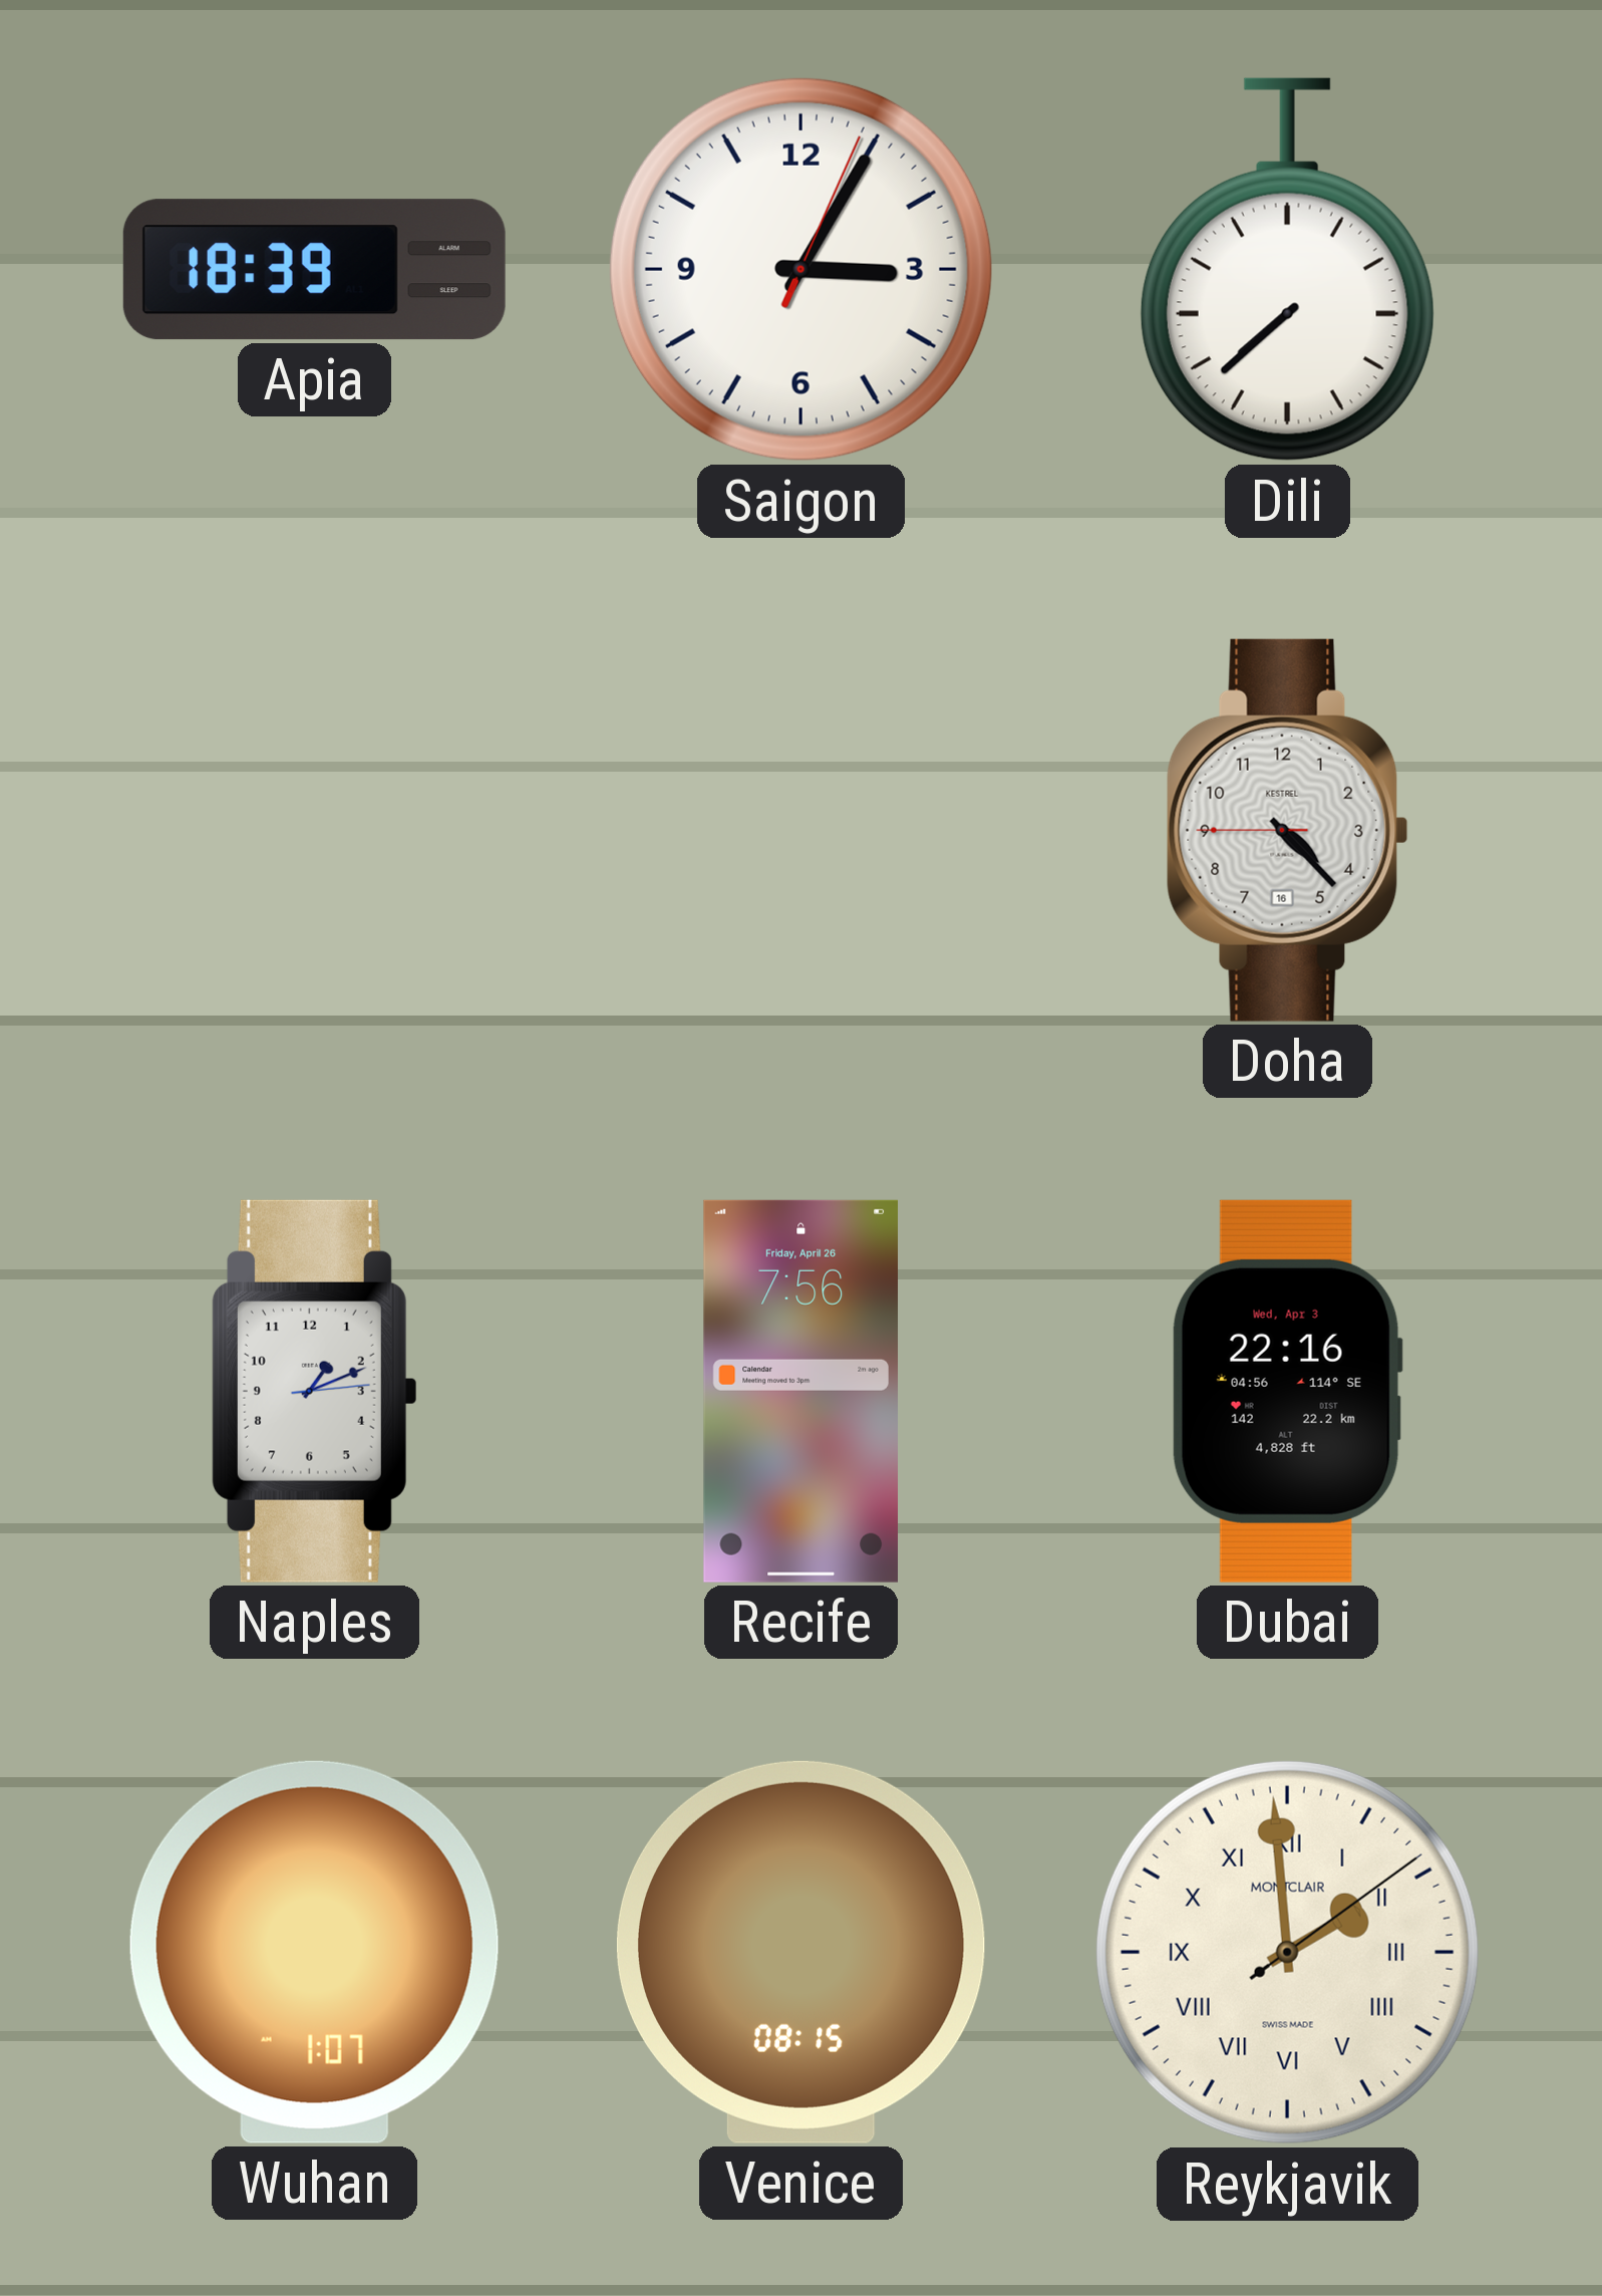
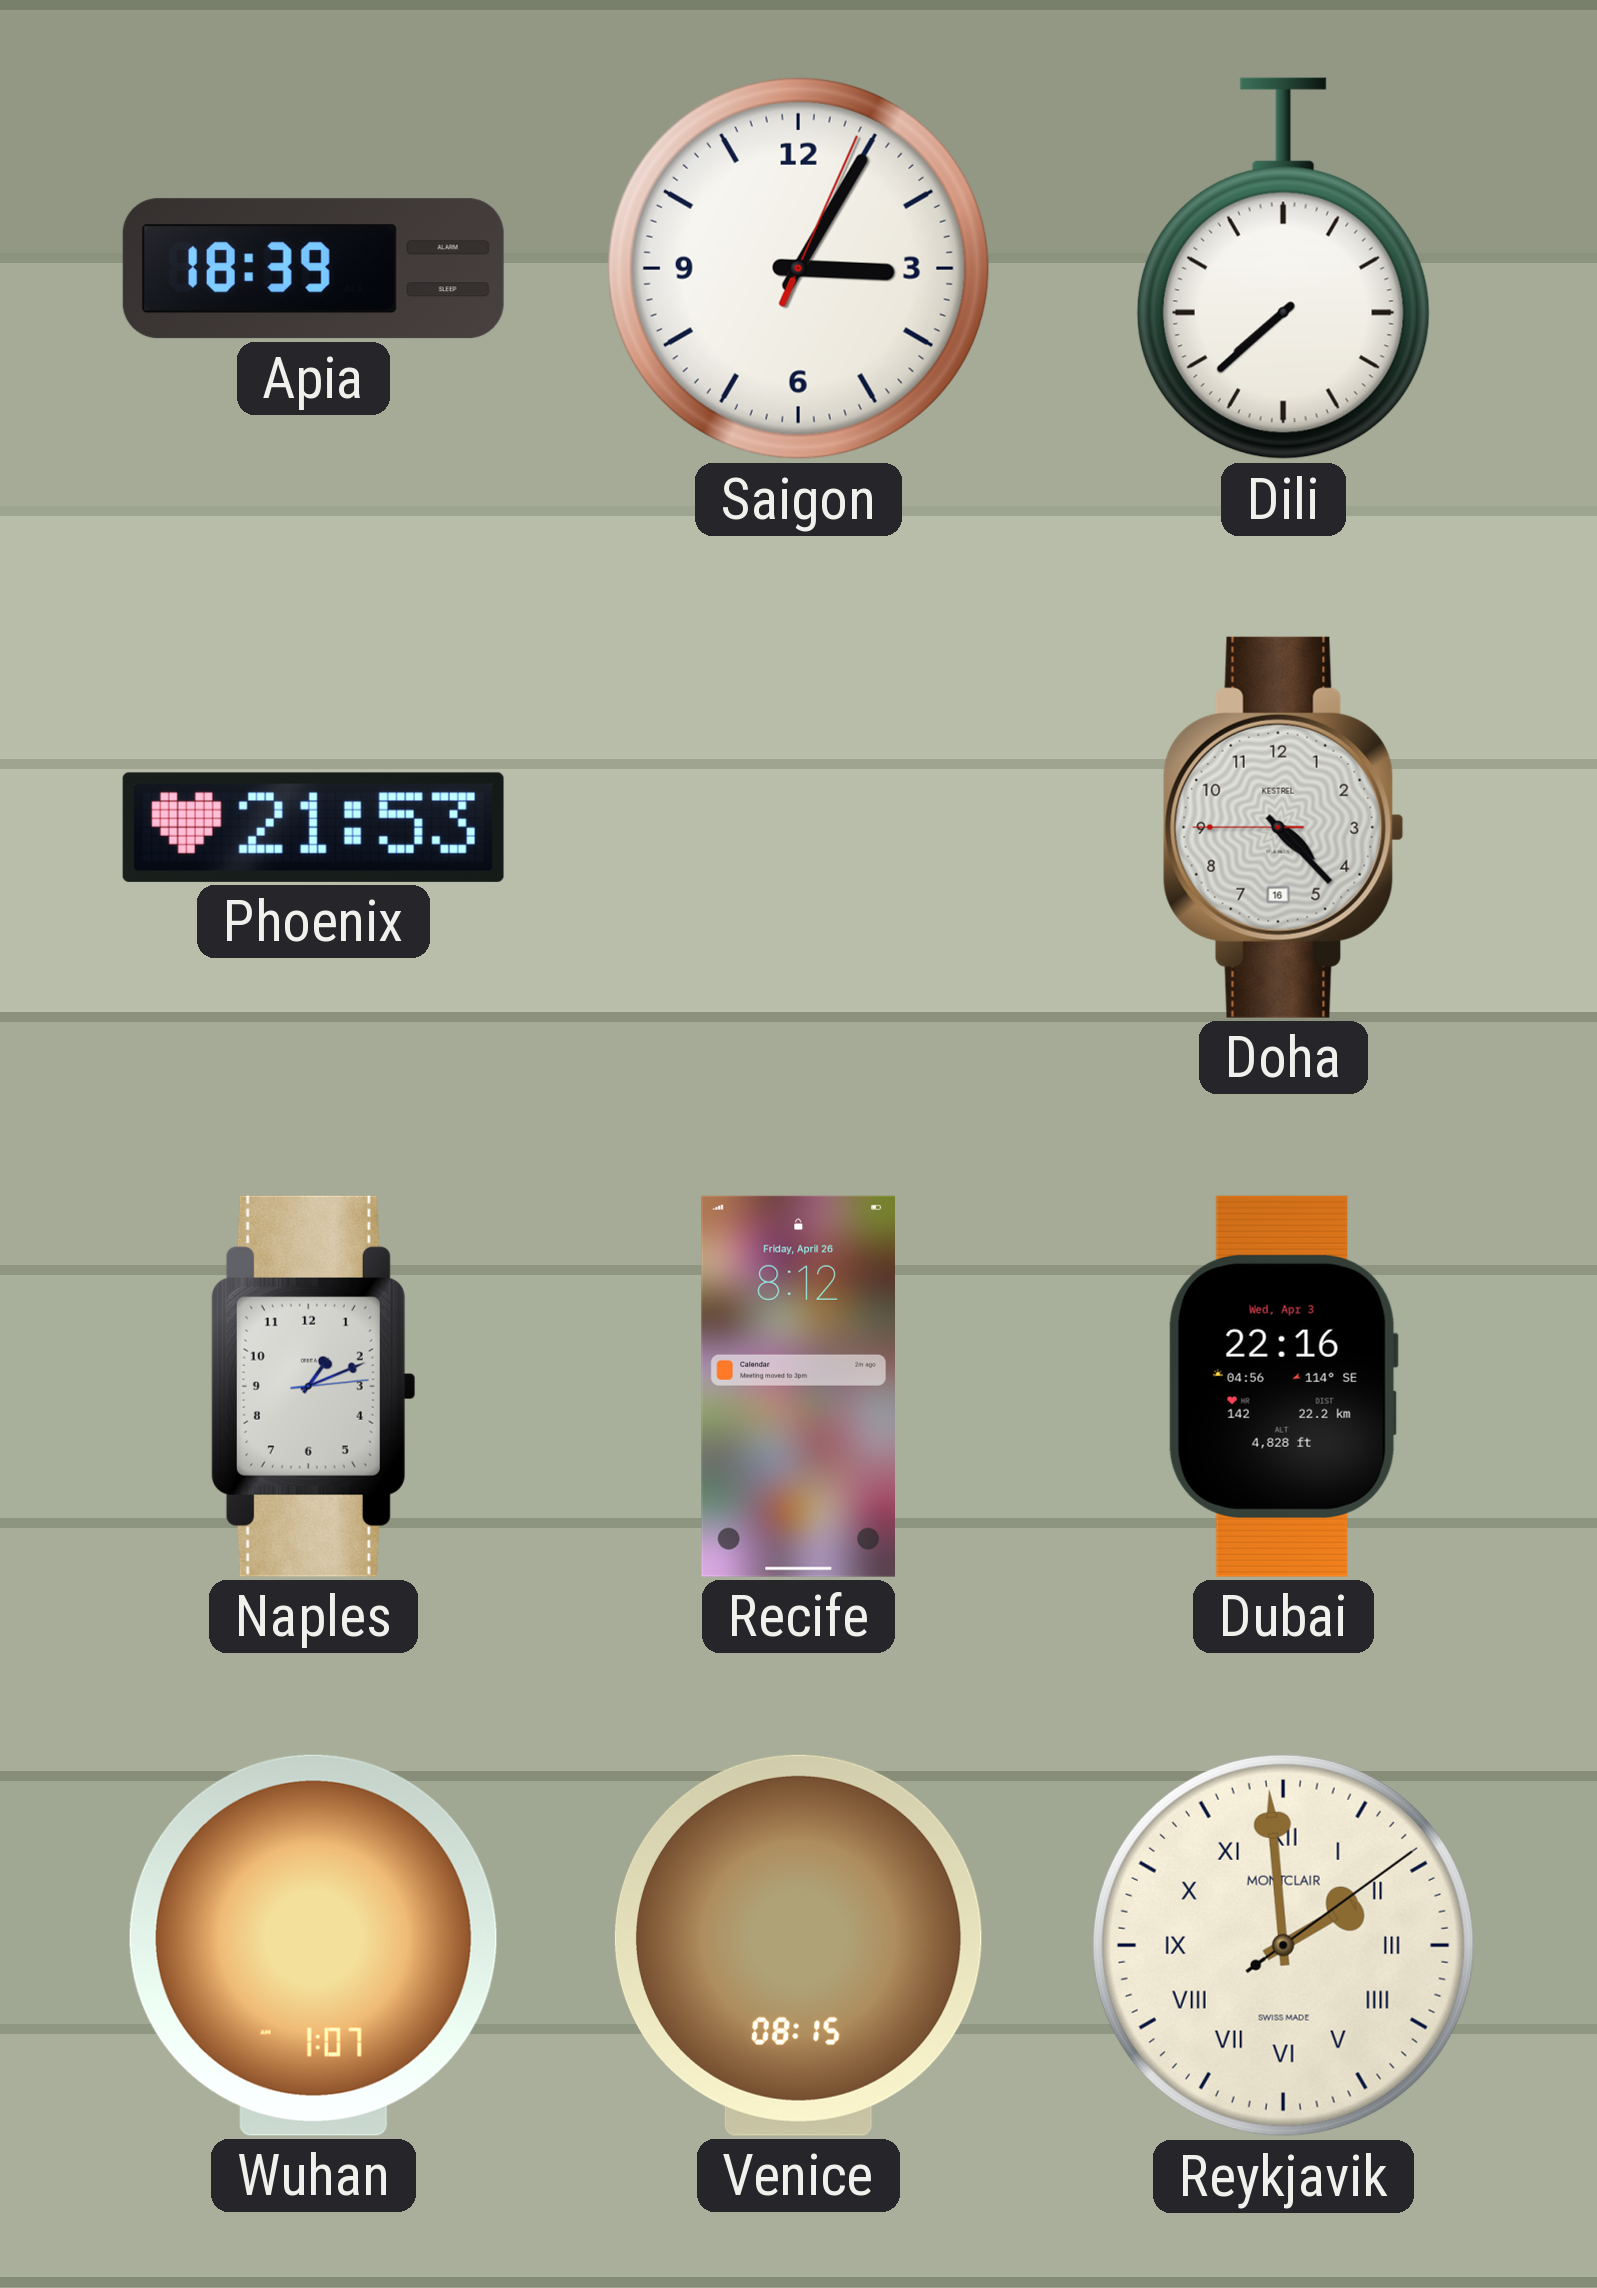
Phoenix: none -> 21:53
Recife: 7:56 -> 8:12
